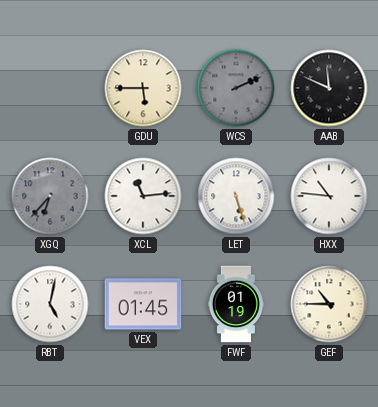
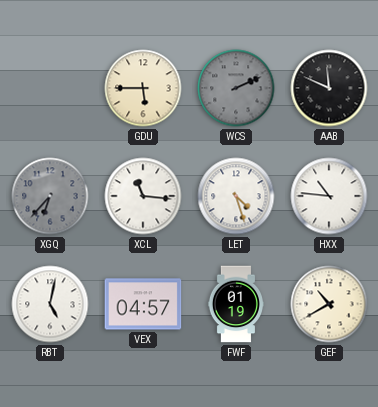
XCL: 11:14 -> 11:16
LET: 5:27 -> 4:27
VEX: 01:45 -> 04:57
GEF: 10:45 -> 10:40
